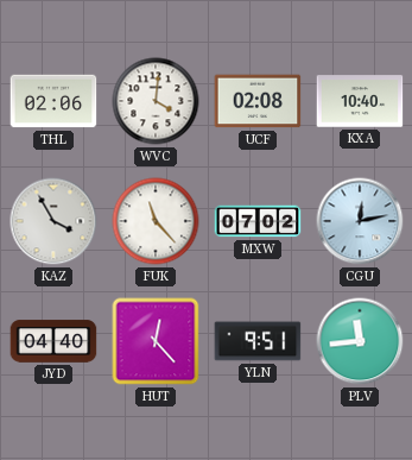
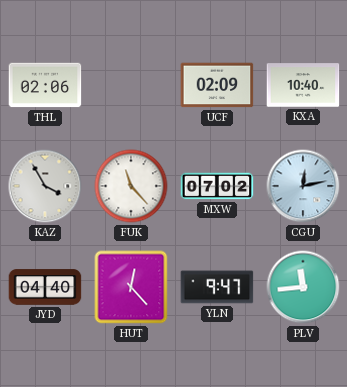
WVC: 4:01 -> none
UCF: 02:08 -> 02:09
YLN: 9:51 -> 9:47
